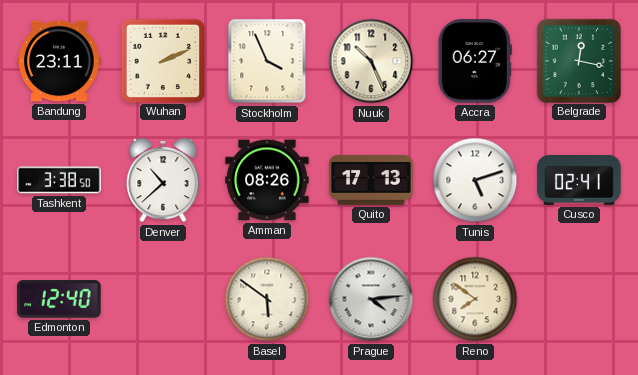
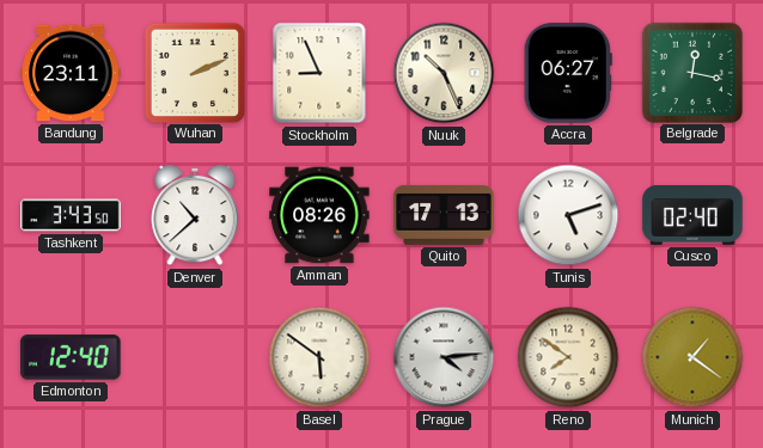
Stockholm: 3:56 -> 8:56
Tashkent: 3:38 -> 3:43
Cusco: 02:41 -> 02:40
Munich: none -> 1:21
